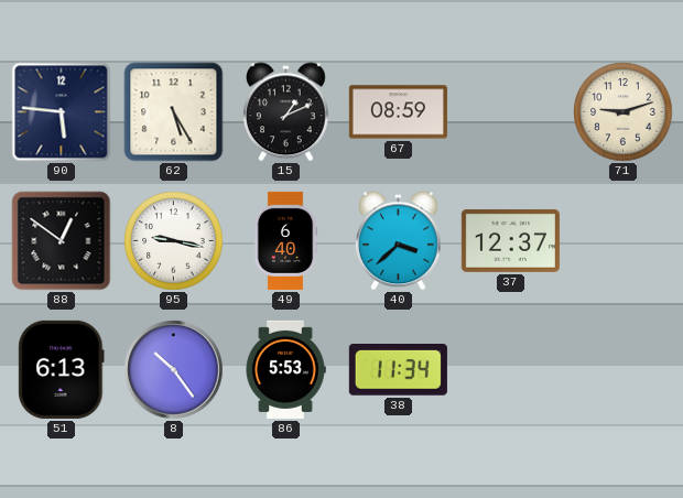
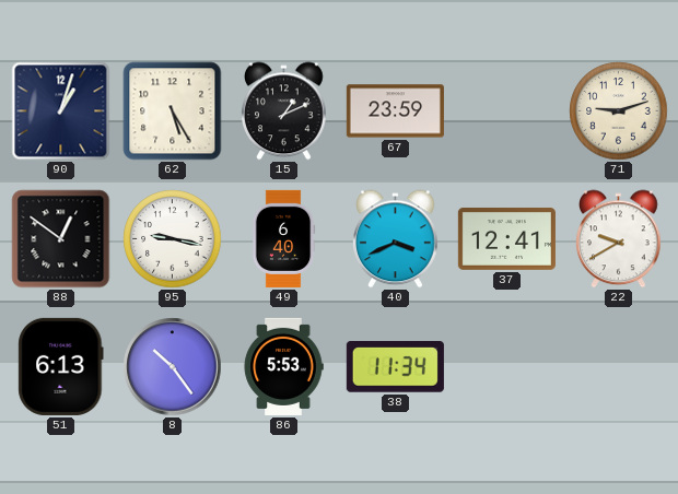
90: 5:46 -> 1:03
67: 08:59 -> 23:59
40: 3:38 -> 3:41
37: 12:37 -> 12:41
22: none -> 9:40
